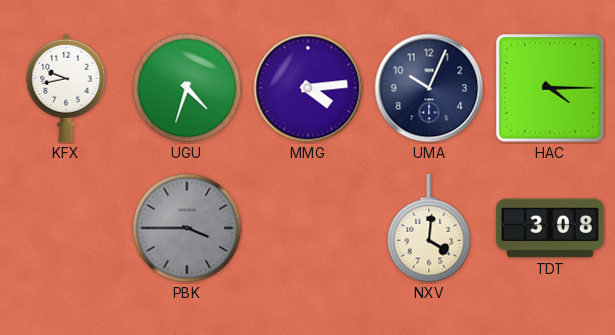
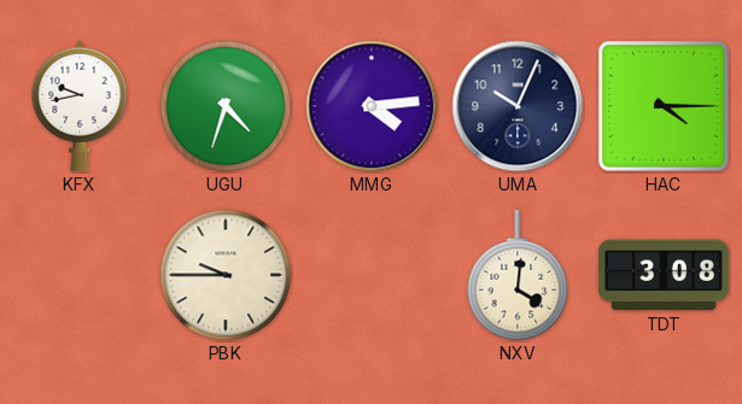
PBK: 3:45 -> 9:45
PBK dial: grey -> cream
